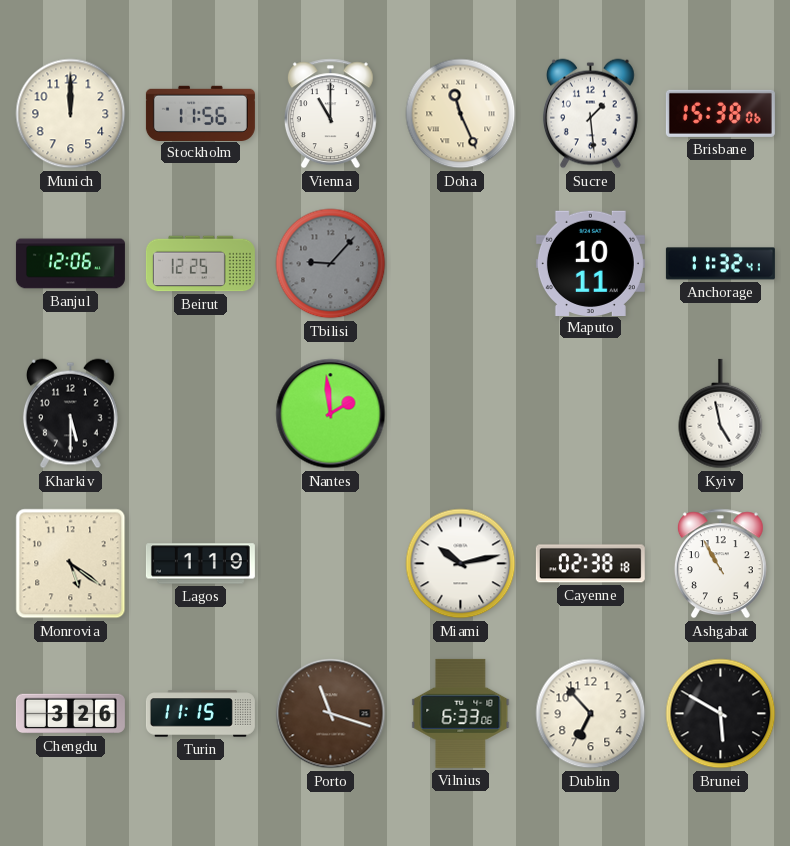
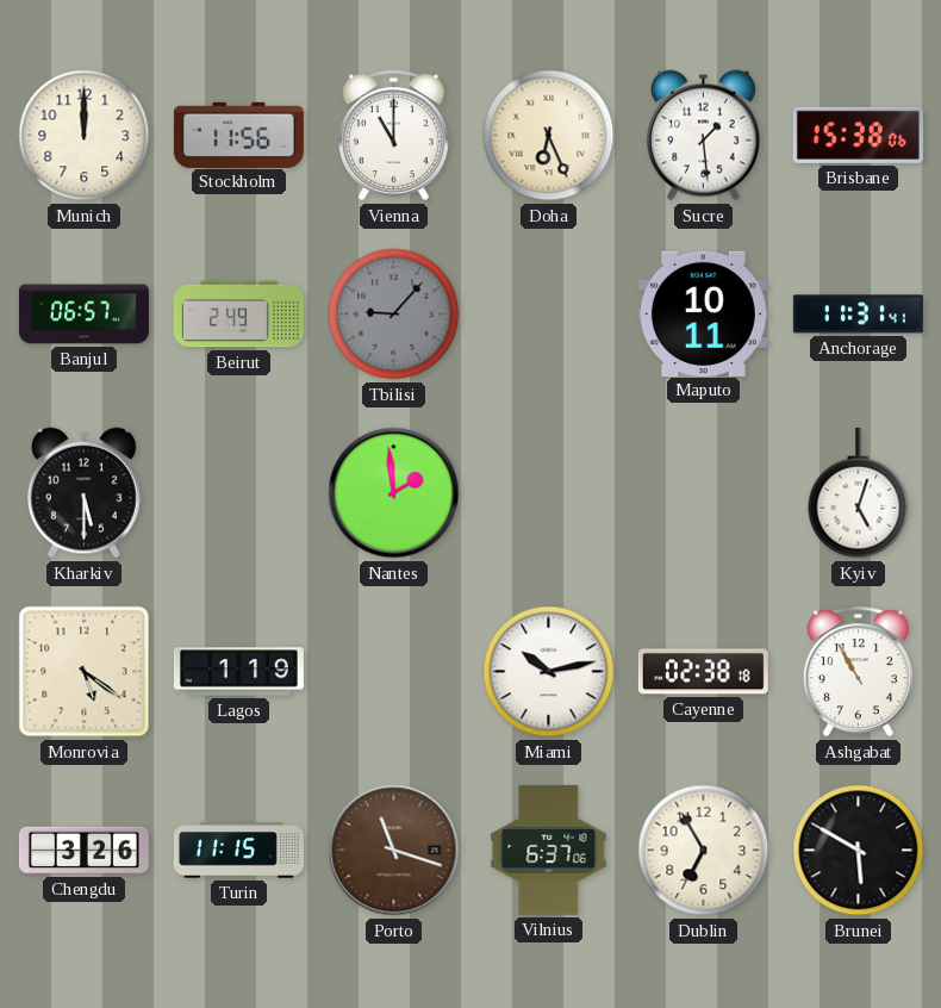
Doha: 11:26 -> 6:26
Banjul: 12:06 -> 06:57
Beirut: 12:25 -> 2:49
Anchorage: 11:32 -> 11:31
Kyiv: 4:58 -> 5:03
Vilnius: 6:33 -> 6:37
Dublin: 6:53 -> 6:55
